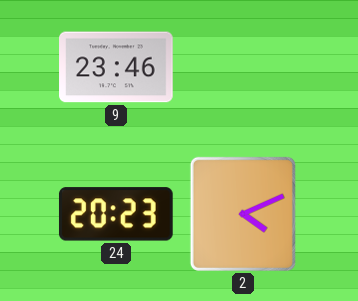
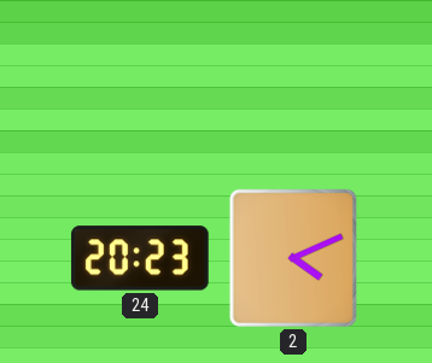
9: 23:46 -> none
